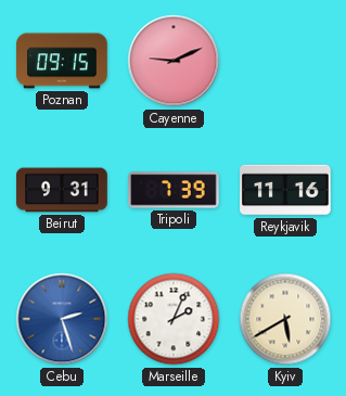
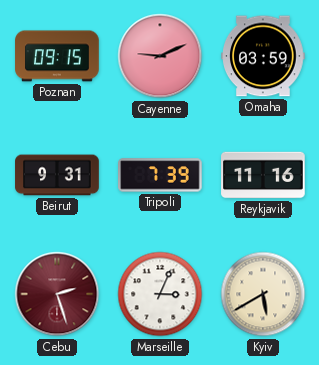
Omaha: none -> 03:59
Cebu dial: blue -> burgundy
Marseille: 2:04 -> 3:04
